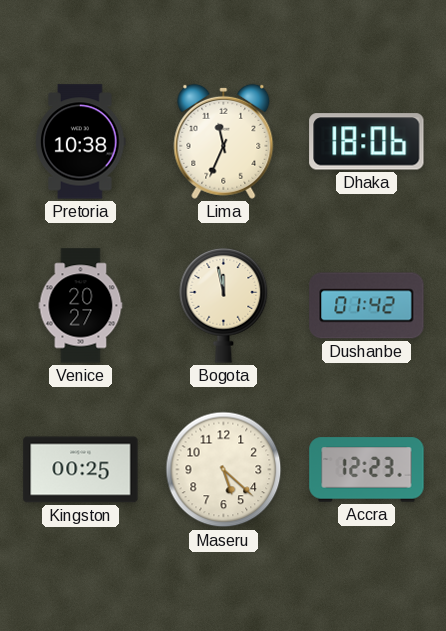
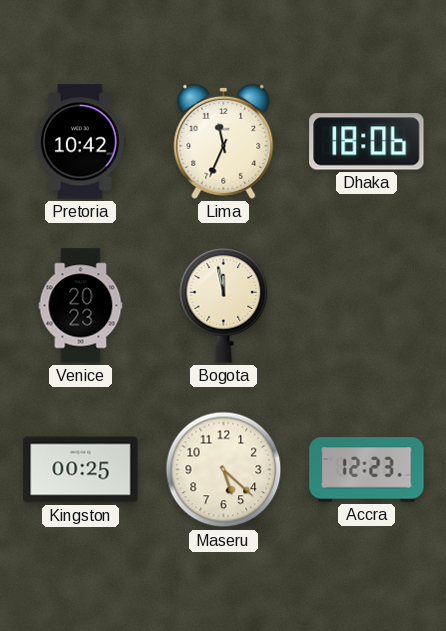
Pretoria: 10:38 -> 10:42
Venice: 20:27 -> 20:23
Dushanbe: 01:42 -> none
